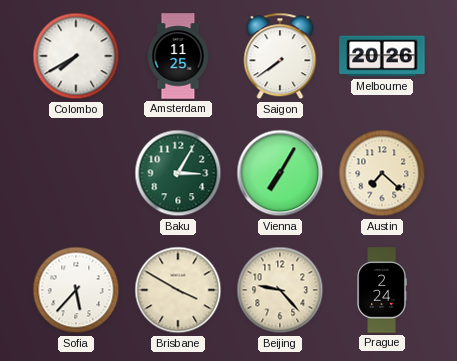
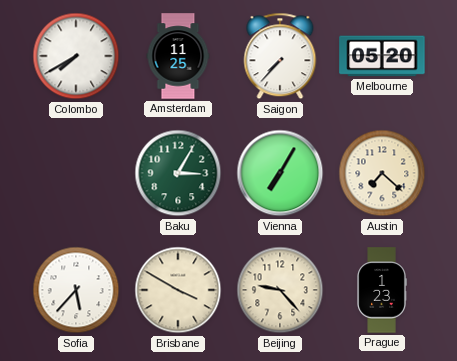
Saigon: 7:39 -> 7:37
Melbourne: 20:26 -> 05:20
Prague: 2:24 -> 1:23
